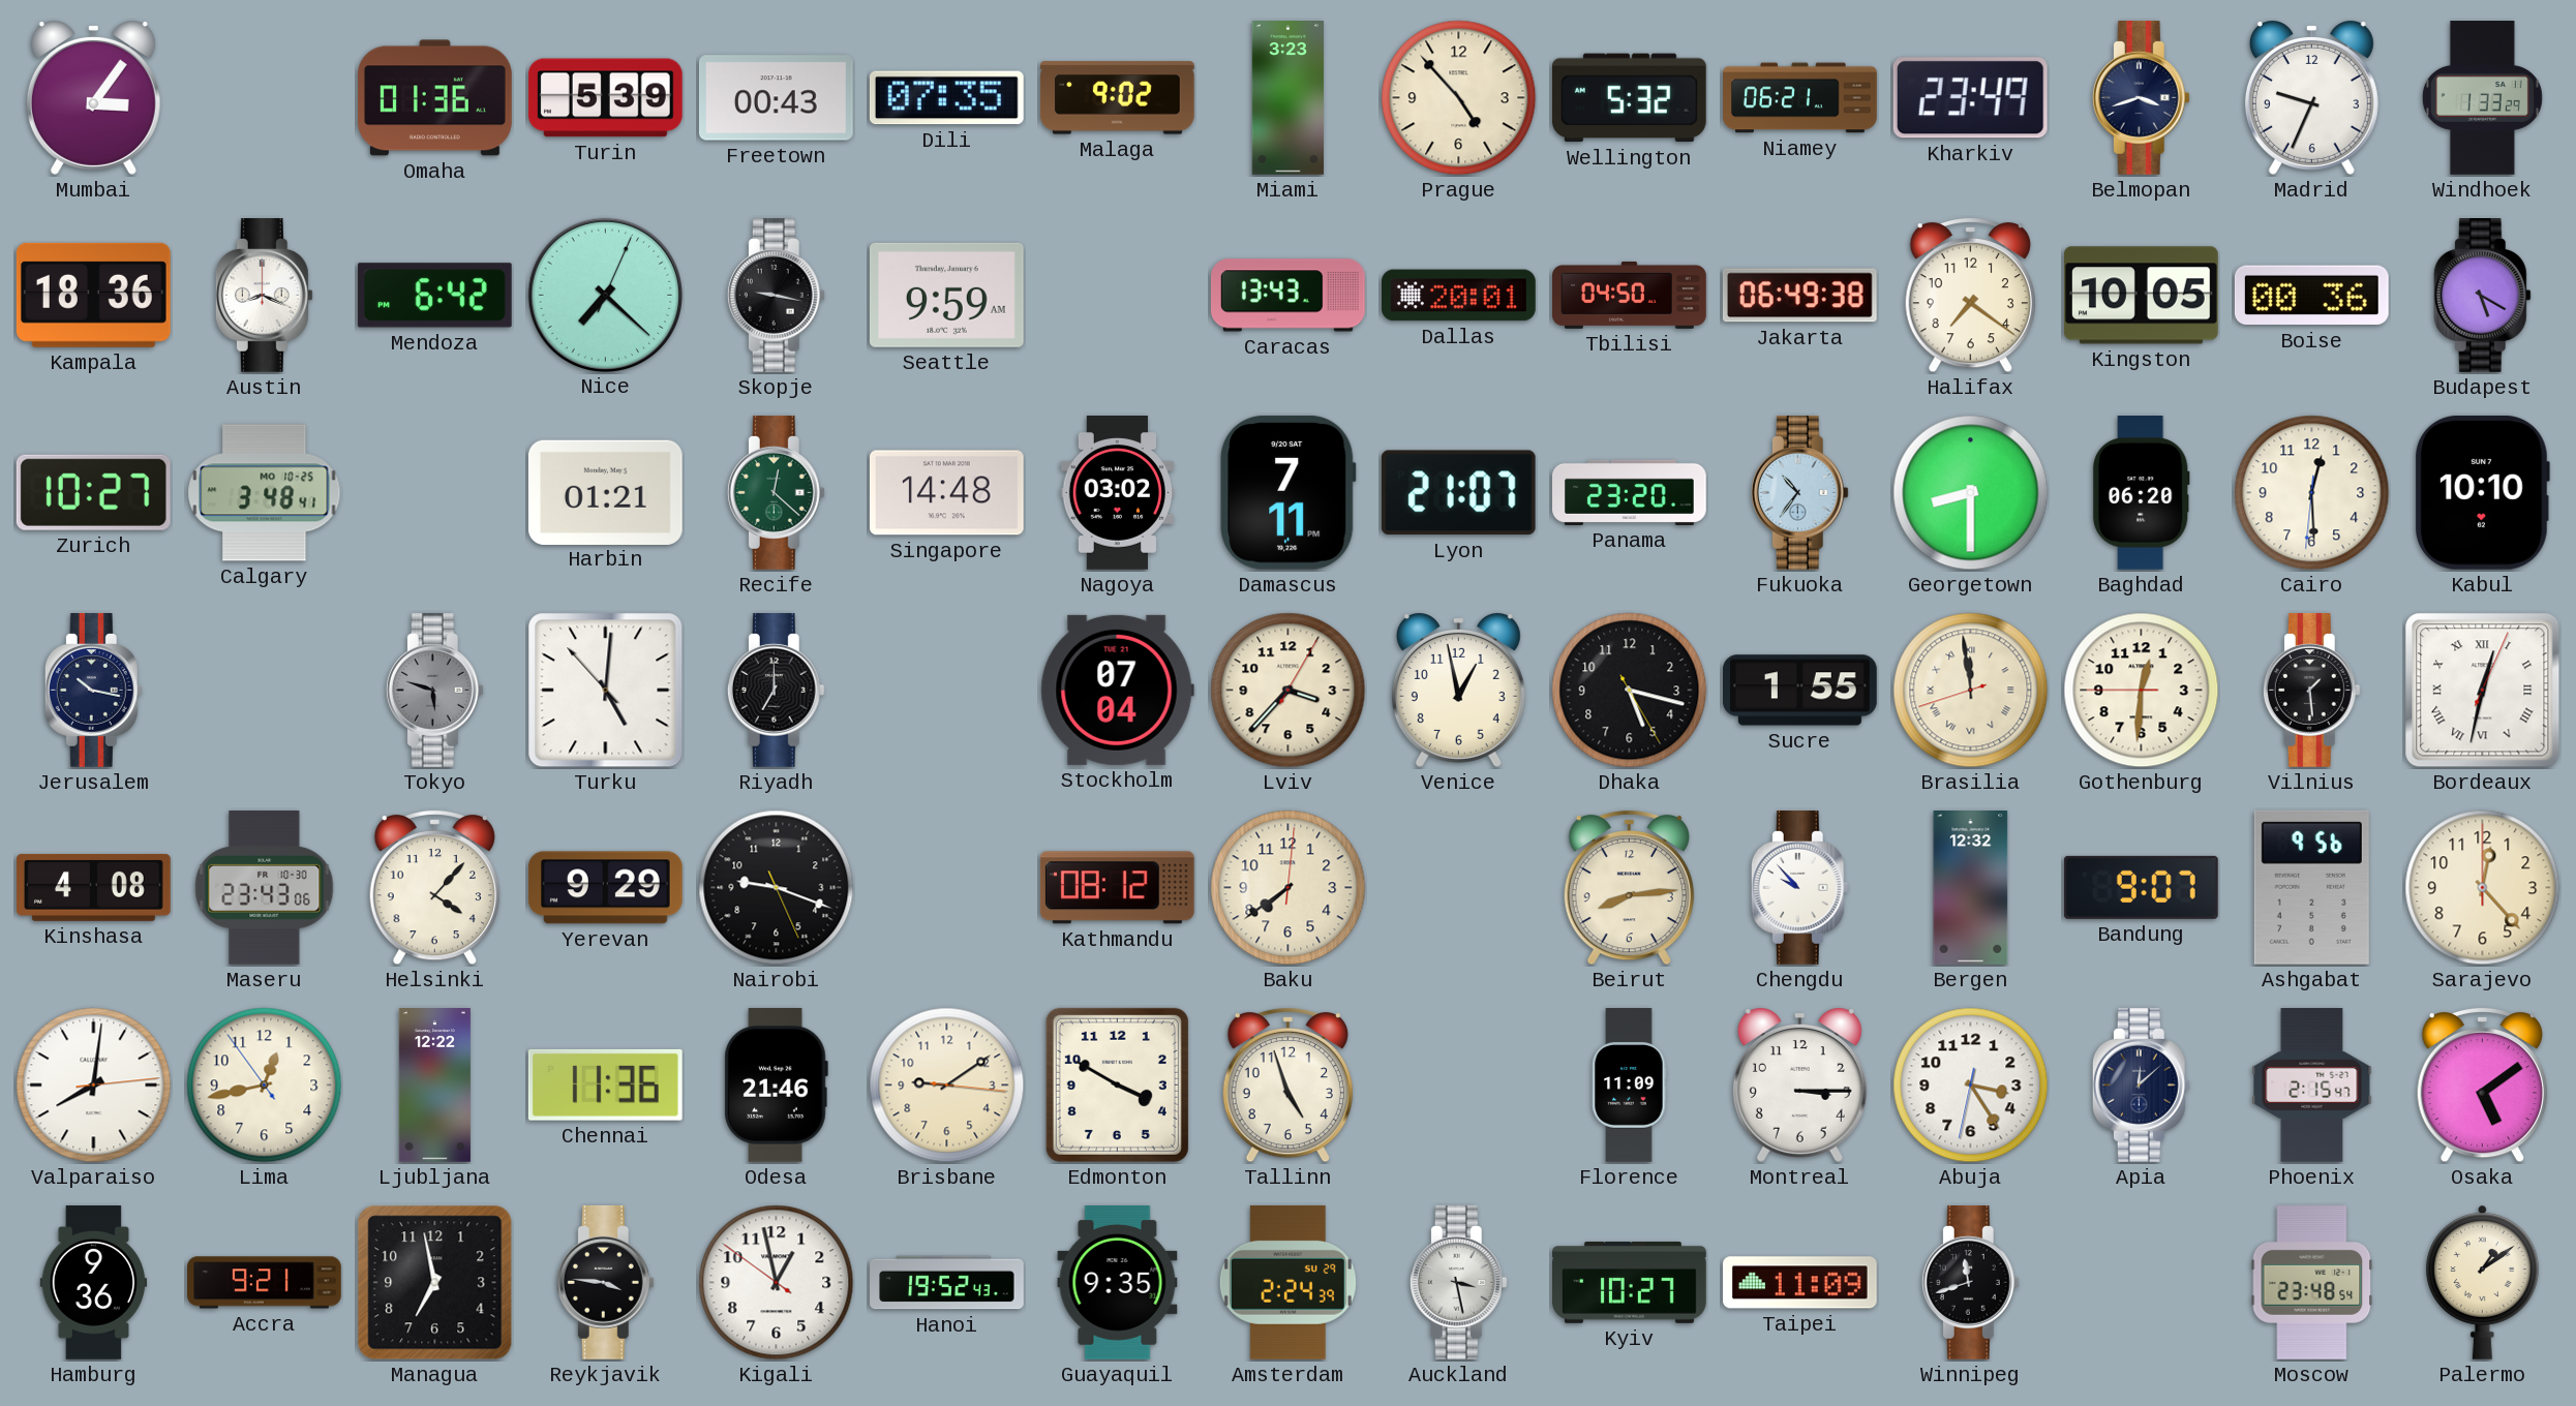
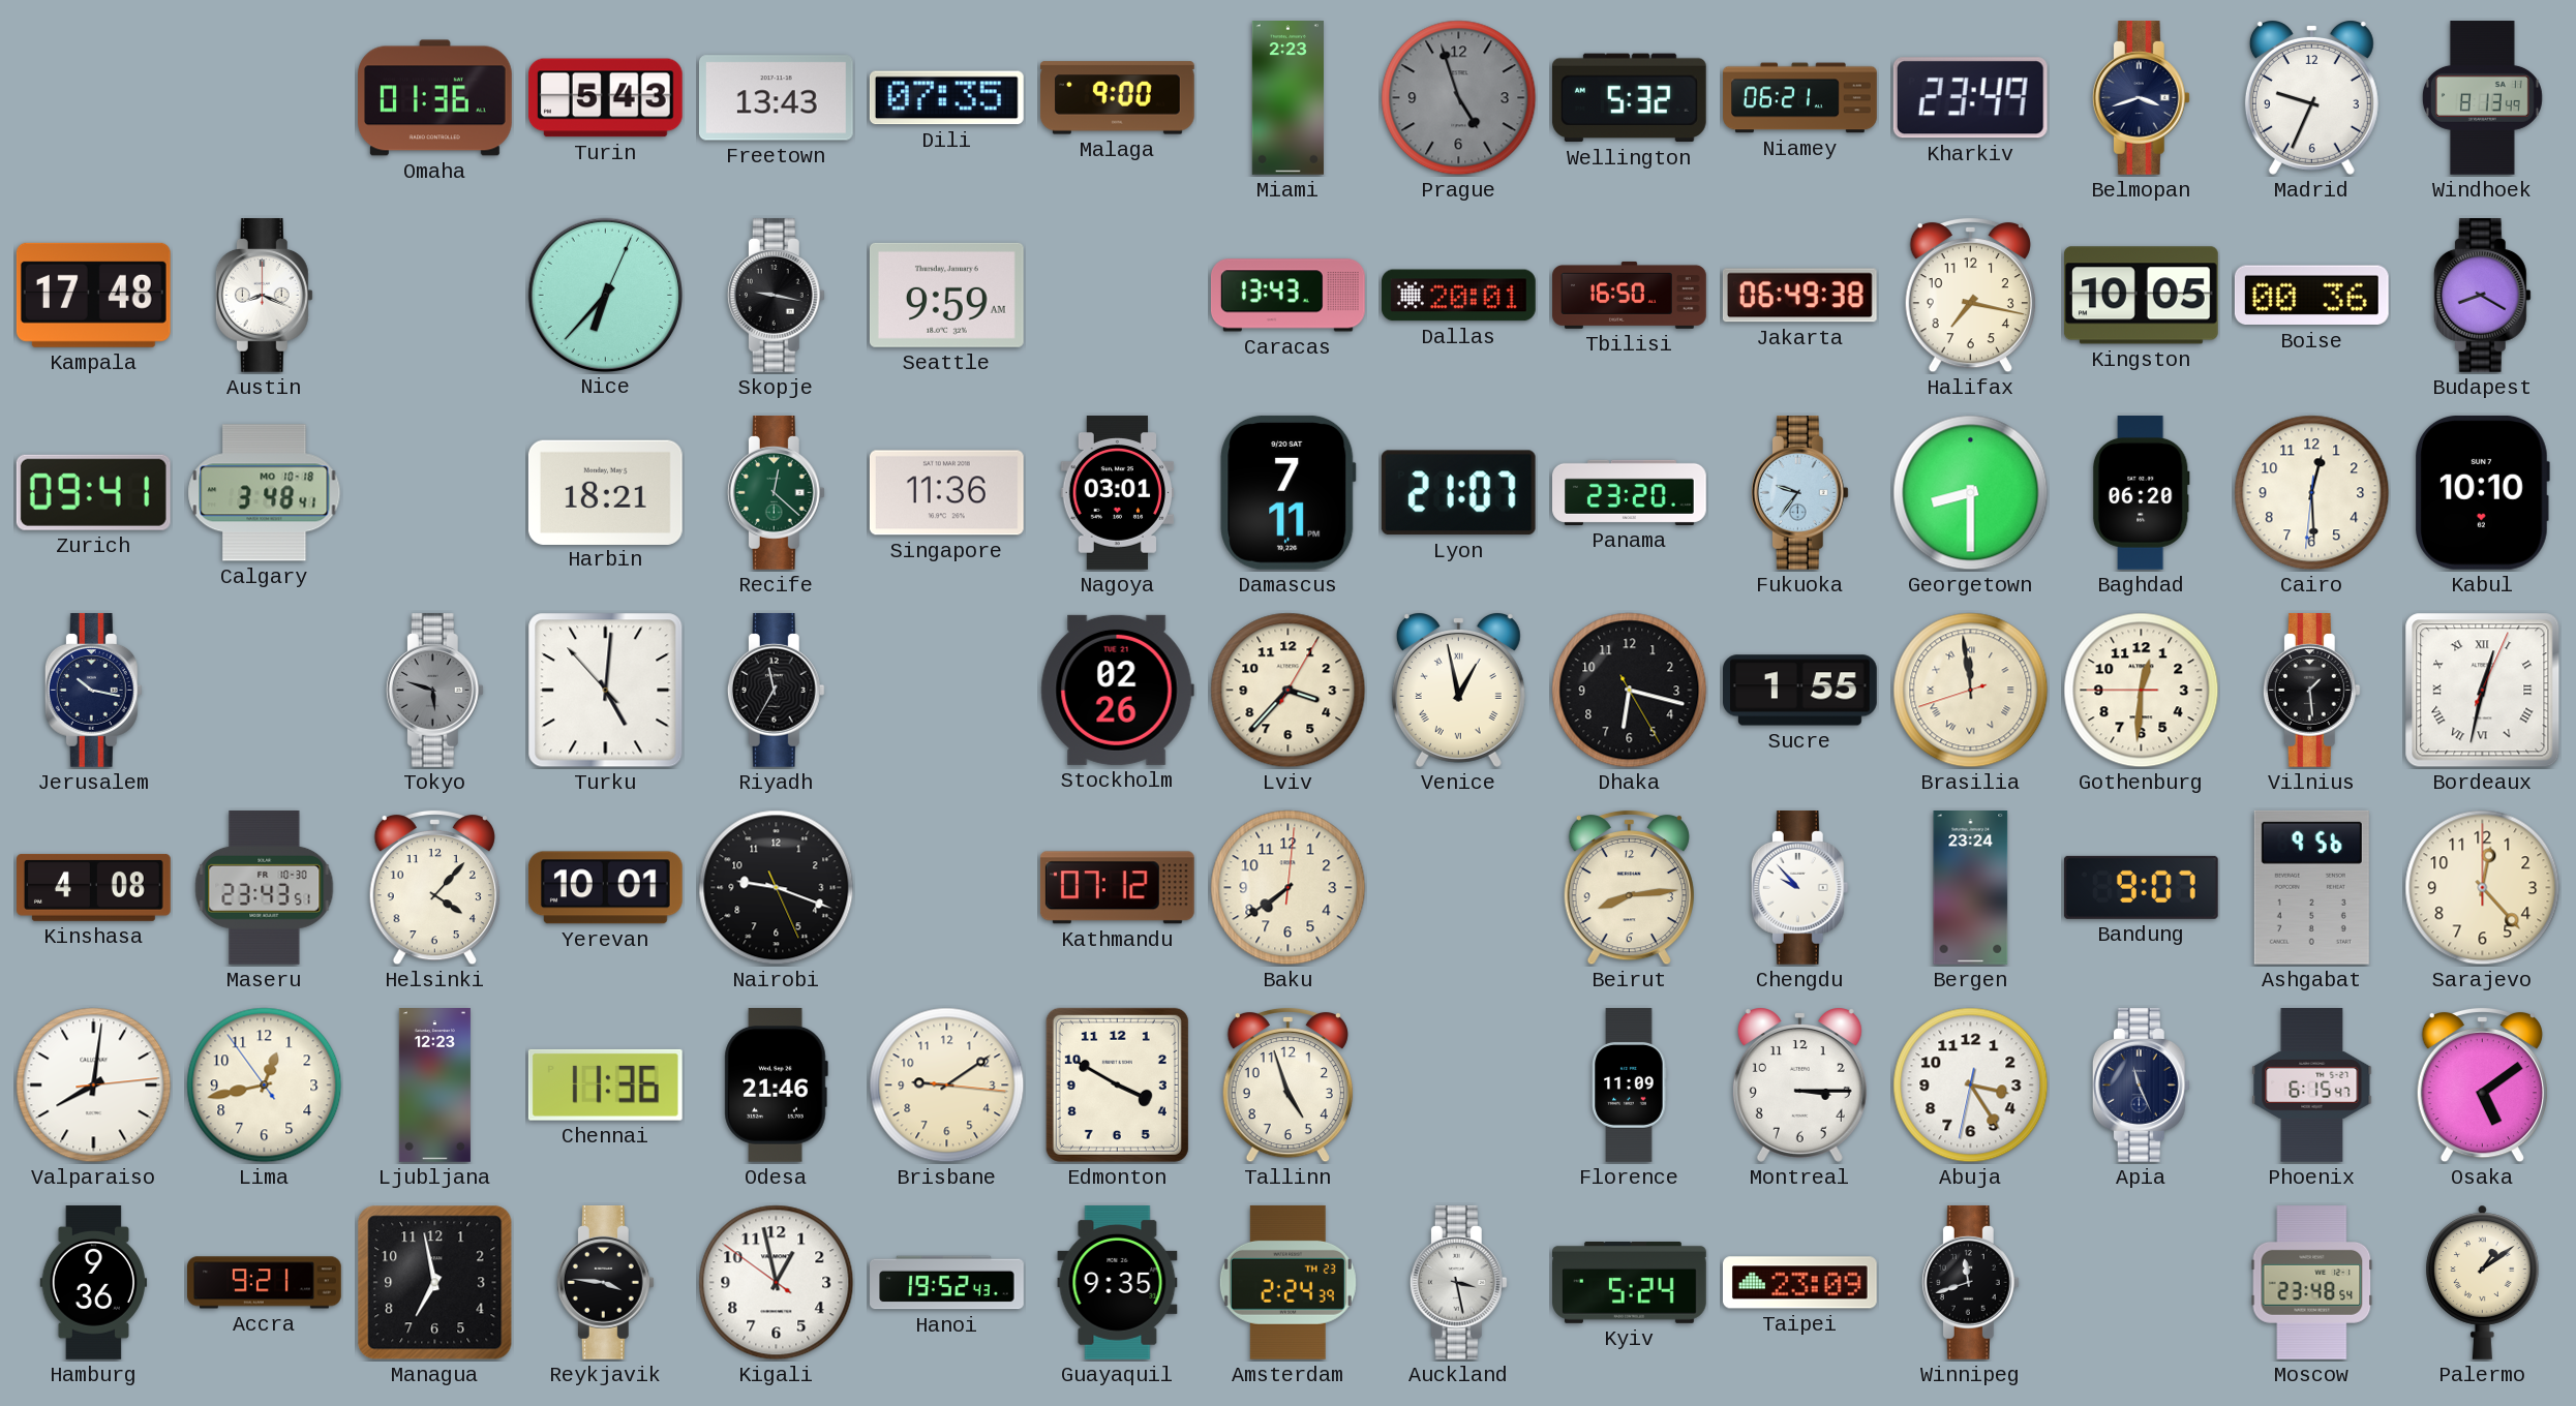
Mumbai: 3:06 -> none
Turin: 5:39 -> 5:43
Freetown: 00:43 -> 13:43
Malaga: 9:02 -> 9:00
Miami: 3:23 -> 2:23
Prague: 4:53 -> 4:57
Prague dial: cream -> grey
Windhoek: 1:33 -> 8:13
Kampala: 18:36 -> 17:48
Mendoza: 6:42 -> none
Nice: 7:22 -> 6:37
Tbilisi: 04:50 -> 16:50
Halifax: 7:21 -> 7:17
Budapest: 5:20 -> 8:20
Zurich: 10:27 -> 09:41
Calgary date: MO 10-25 -> MO 10-18
Harbin: 01:21 -> 18:21
Singapore: 14:48 -> 11:36
Nagoya: 03:02 -> 03:01
Fukuoka: 10:36 -> 9:36
Riyadh: 7:00 -> 11:35
Stockholm: 07:04 -> 02:26
Venice numerals: Arabic -> Roman
Dhaka: 5:17 -> 6:17
Maseru: 23:43:06 -> 23:43:51
Yerevan: 9:29 -> 10:01
Kathmandu: 08:12 -> 07:12
Bergen: 12:32 -> 23:24
Ljubljana: 12:22 -> 12:23
Apia: 12:08 -> 11:26
Phoenix: 2:15 -> 6:15
Amsterdam date: SU 29 -> TH 23
Kyiv: 10:27 -> 5:24
Taipei: 11:09 -> 23:09
